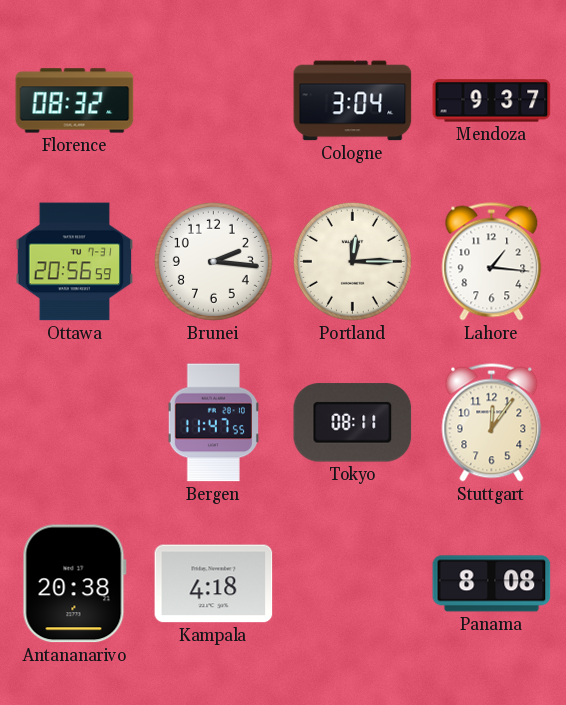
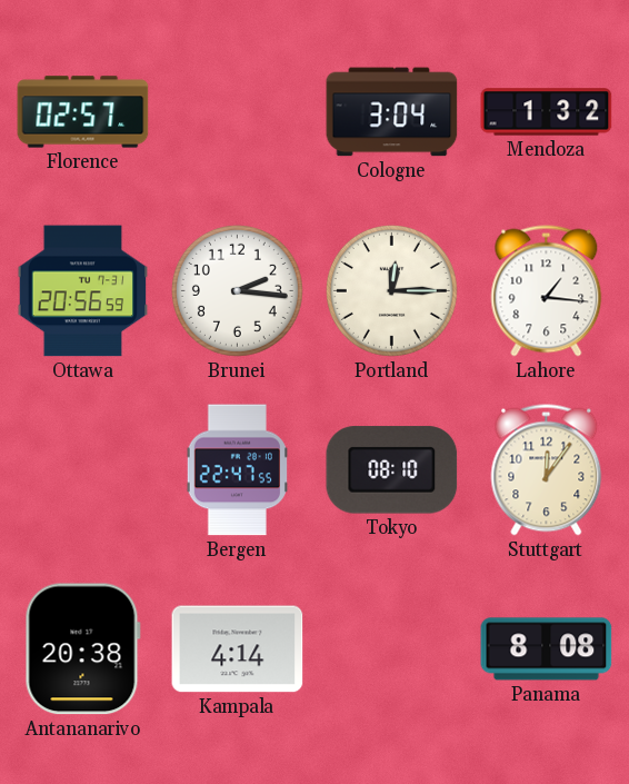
Florence: 08:32 -> 02:57
Mendoza: 9:37 -> 1:32
Bergen: 11:47 -> 22:47
Tokyo: 08:11 -> 08:10
Kampala: 4:18 -> 4:14
